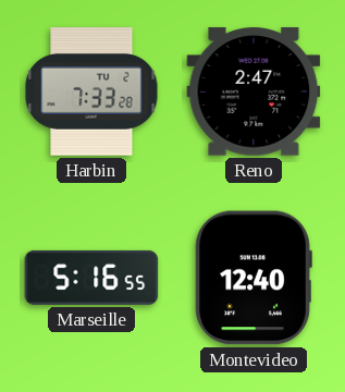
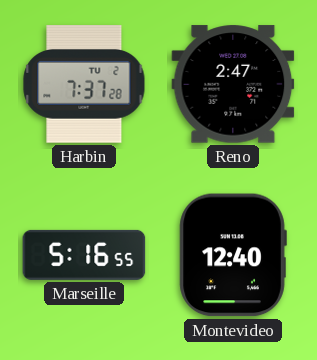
Harbin: 7:33 -> 7:37
